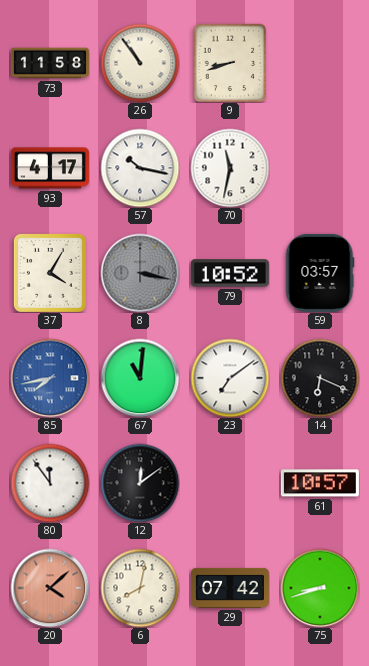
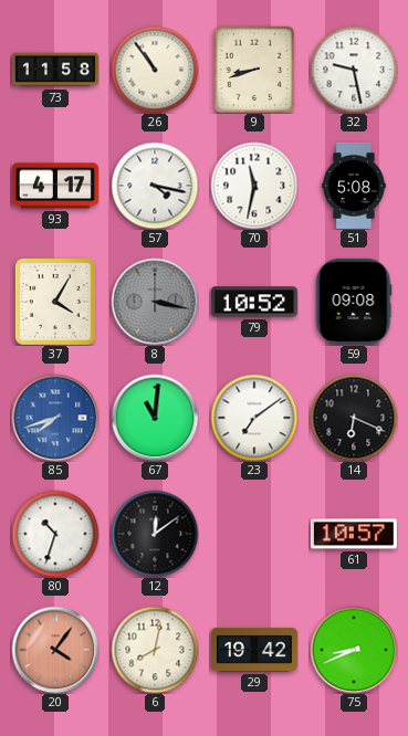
32: none -> 9:28
57: 10:17 -> 4:17
51: none -> 5:08
59: 03:57 -> 09:08
85: 7:43 -> 7:42
80: 11:54 -> 10:33
20: 4:08 -> 4:06
29: 07:42 -> 19:42
75: 8:42 -> 8:41
